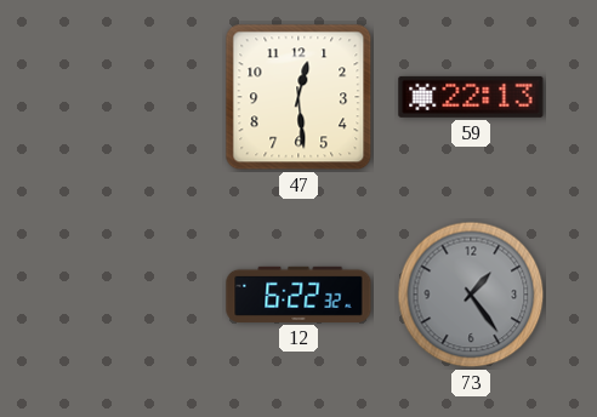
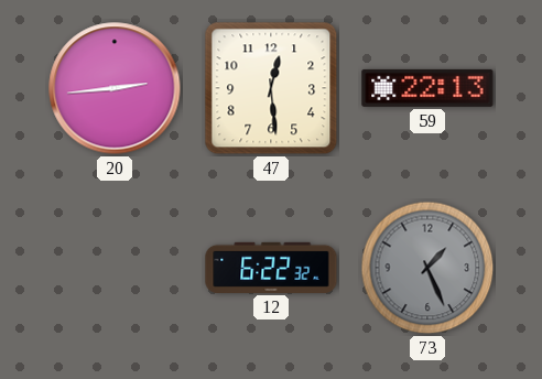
20: none -> 2:44
73: 1:24 -> 1:26
